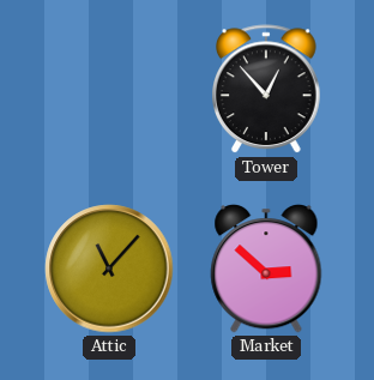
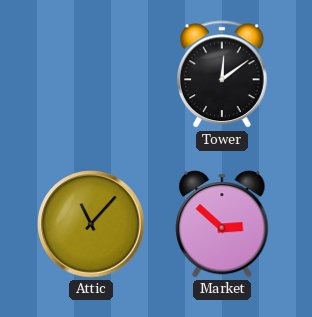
Tower: 12:53 -> 12:09
